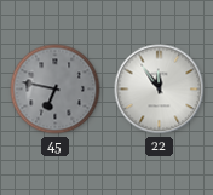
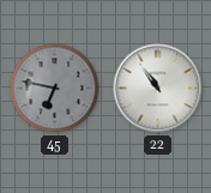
22: 11:54 -> 10:54
